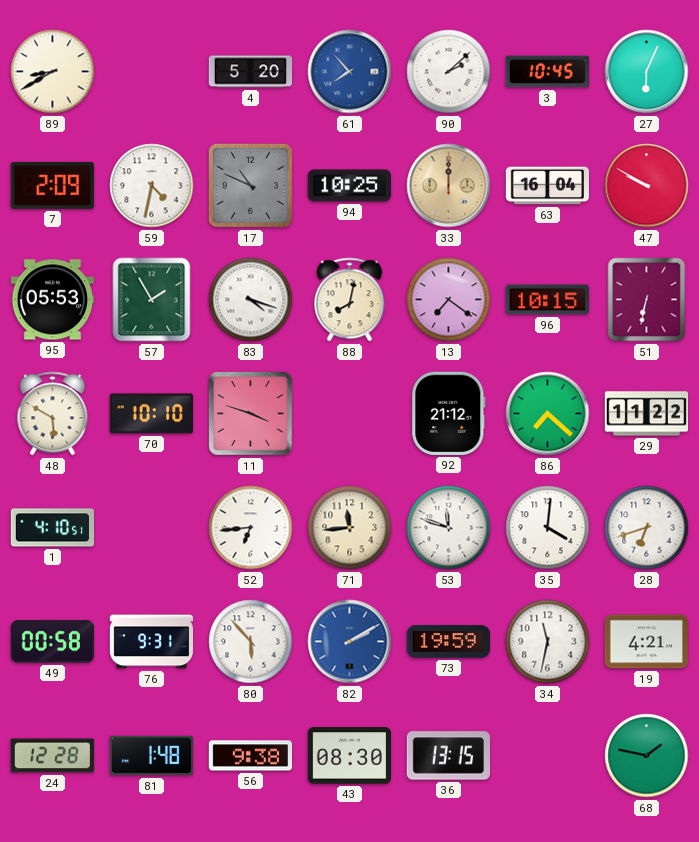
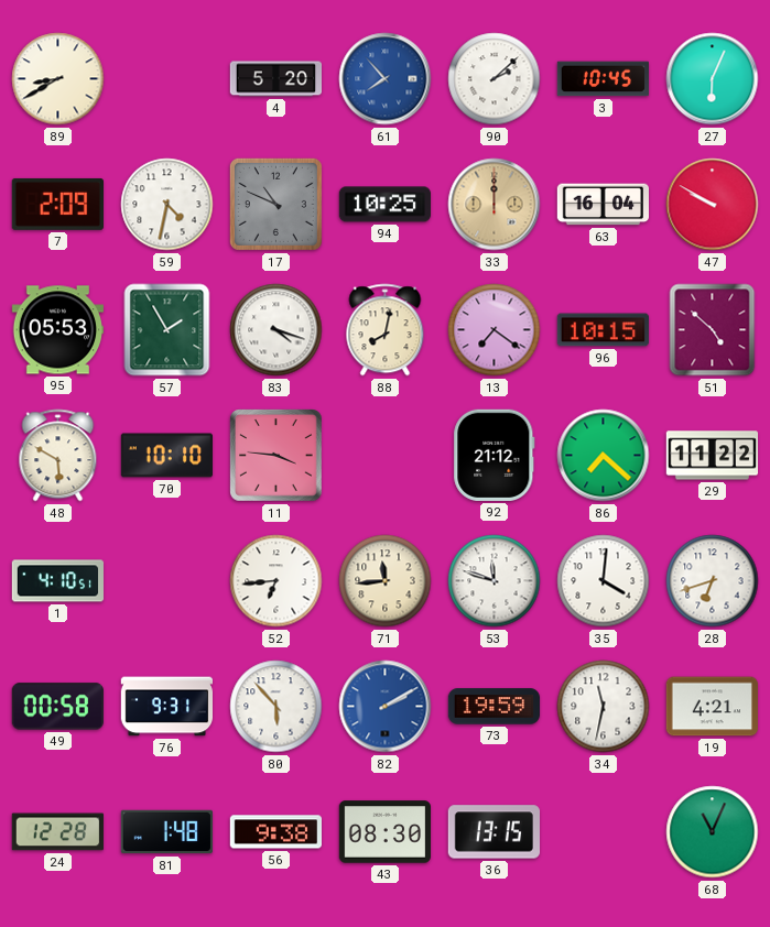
51: 6:32 -> 4:52
11: 3:48 -> 3:46
68: 1:47 -> 11:04
